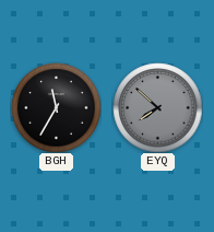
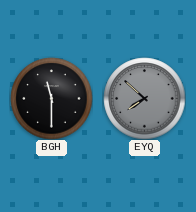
BGH: 11:35 -> 11:30
